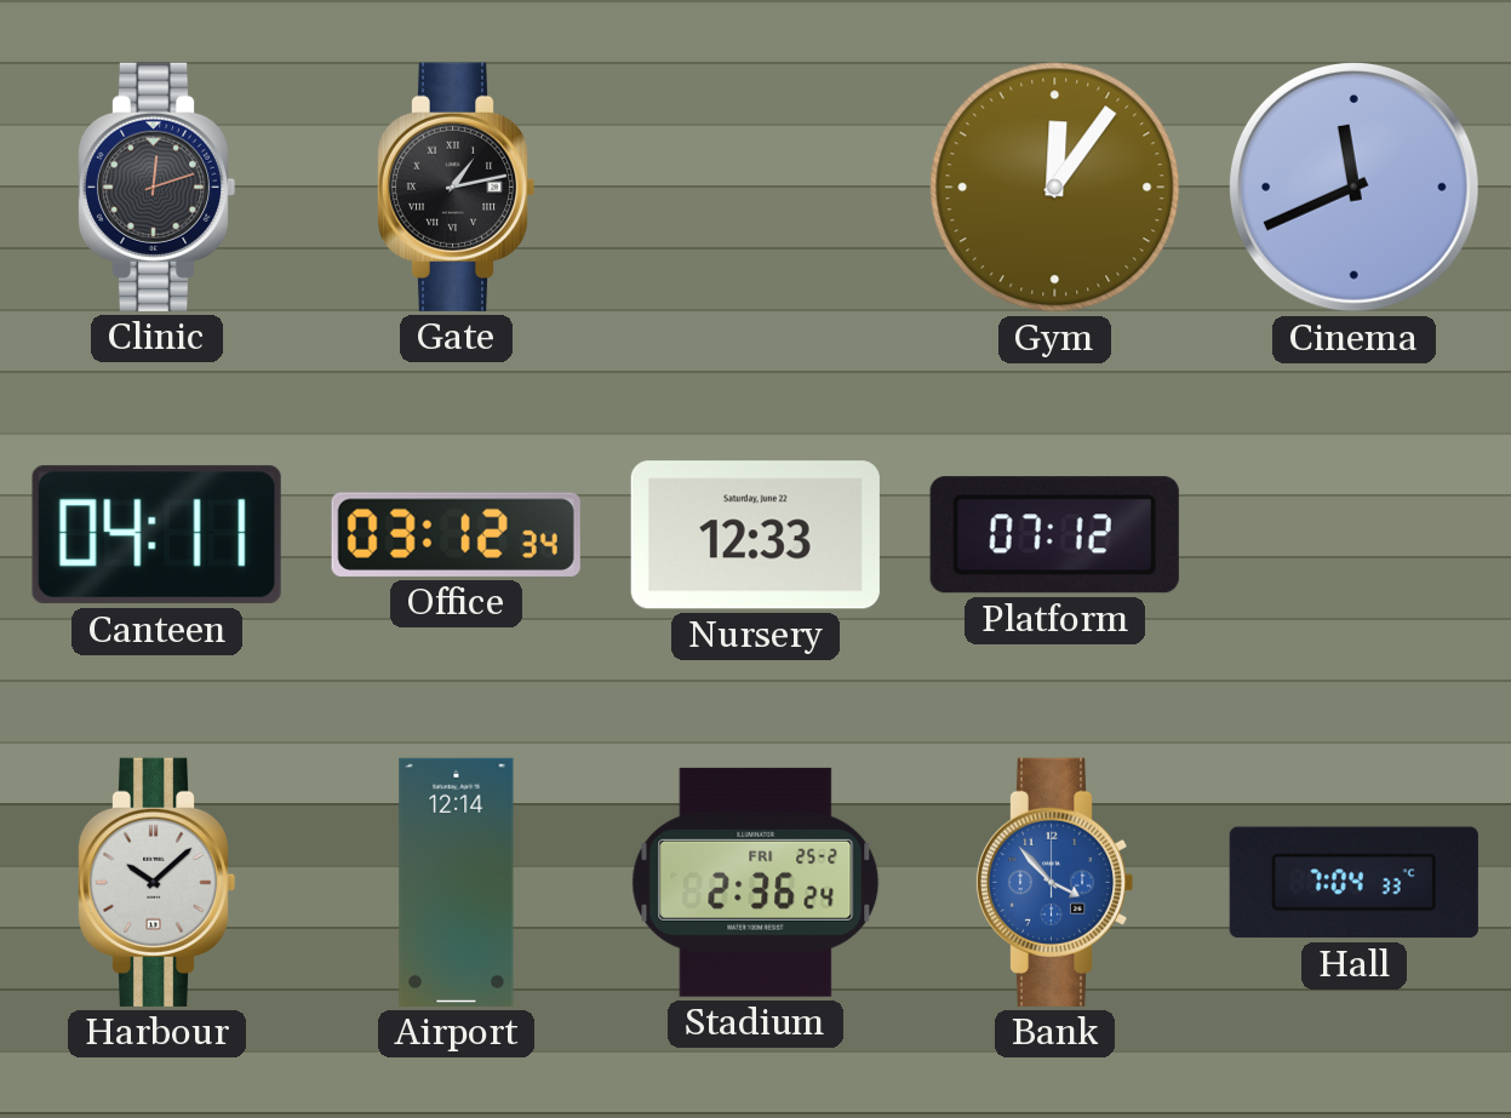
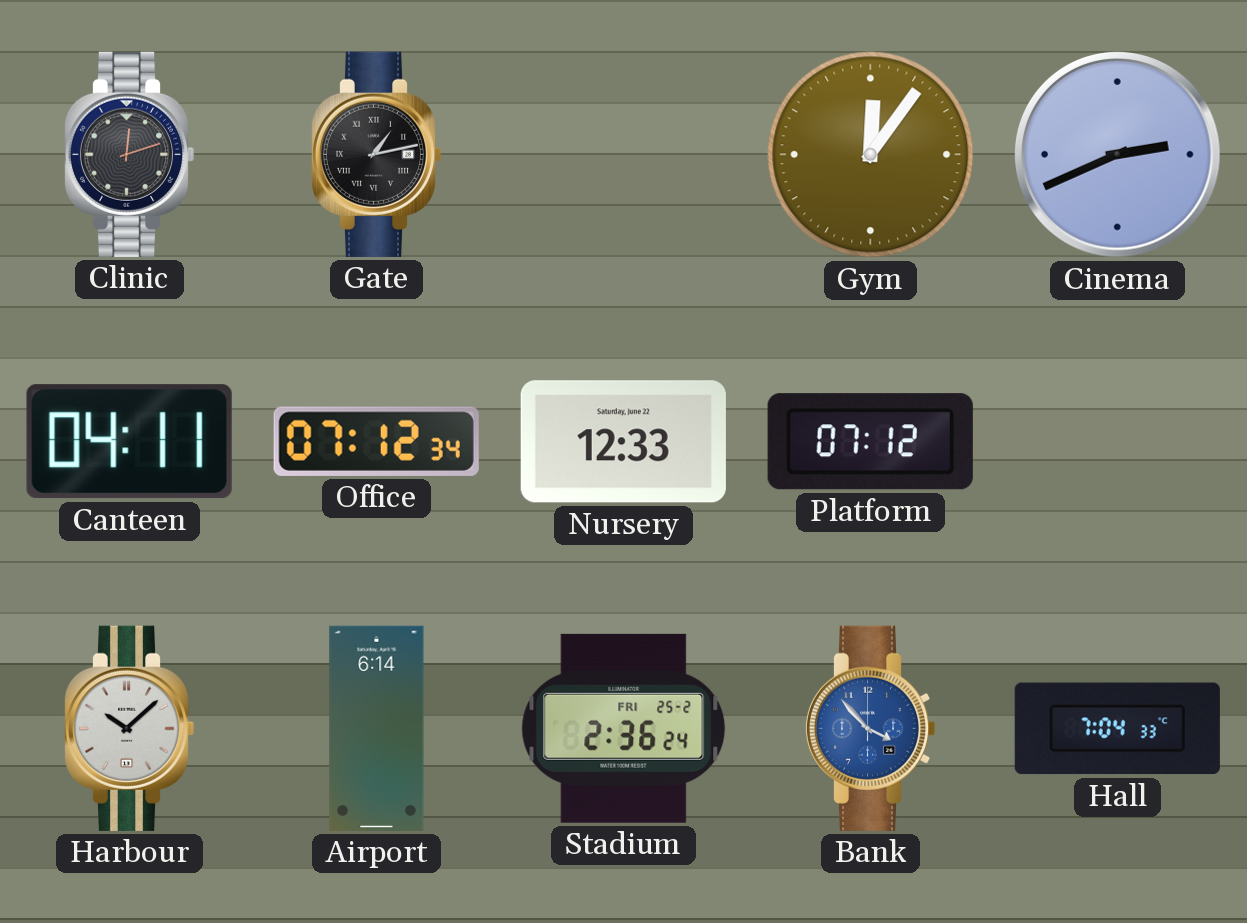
Cinema: 11:41 -> 2:41
Office: 03:12 -> 07:12
Airport: 12:14 -> 6:14
